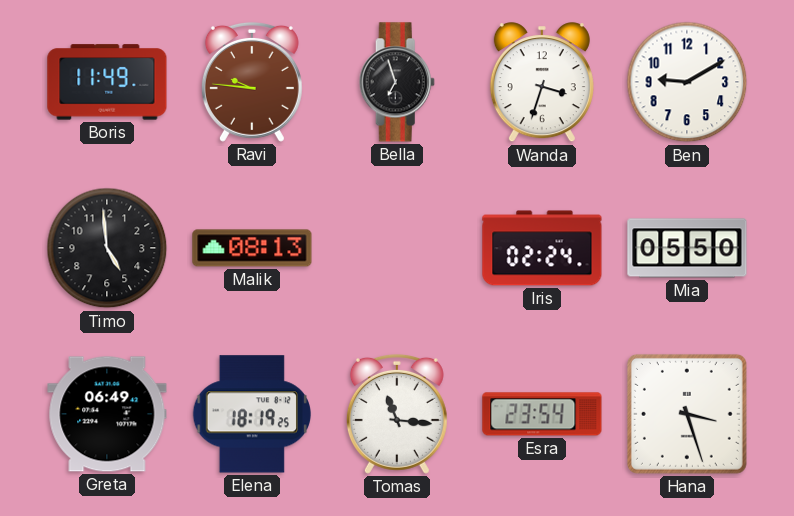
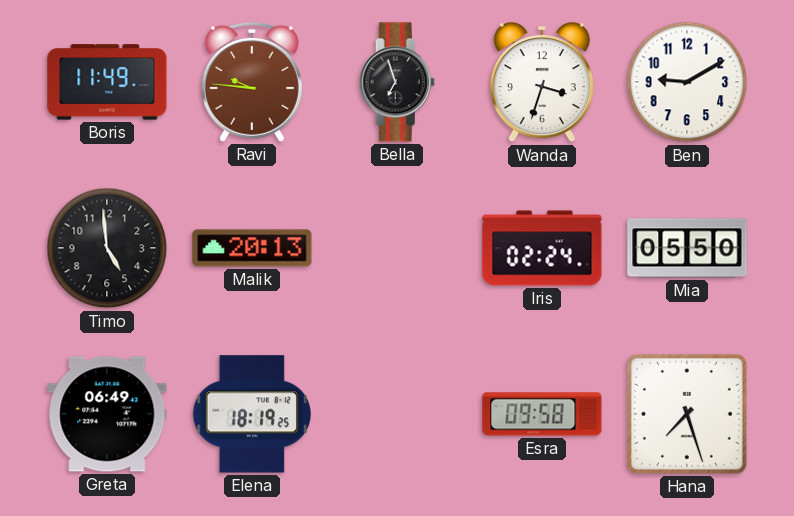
Malik: 08:13 -> 20:13
Tomas: 11:16 -> none
Esra: 23:54 -> 09:58
Hana: 3:27 -> 7:27
